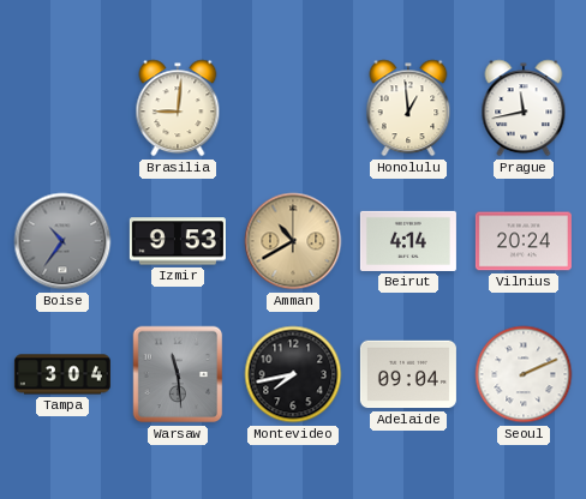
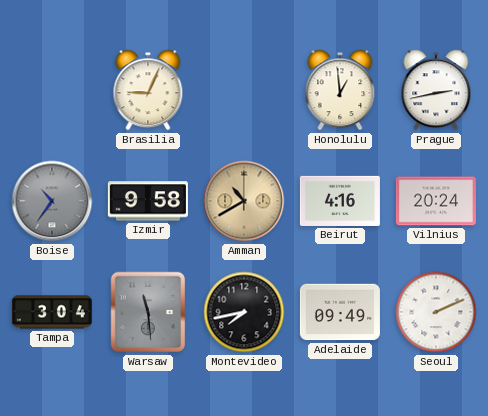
Brasilia: 9:01 -> 9:04
Prague: 11:43 -> 2:43
Izmir: 9:53 -> 9:58
Beirut: 4:14 -> 4:16
Adelaide: 09:04 -> 09:49
